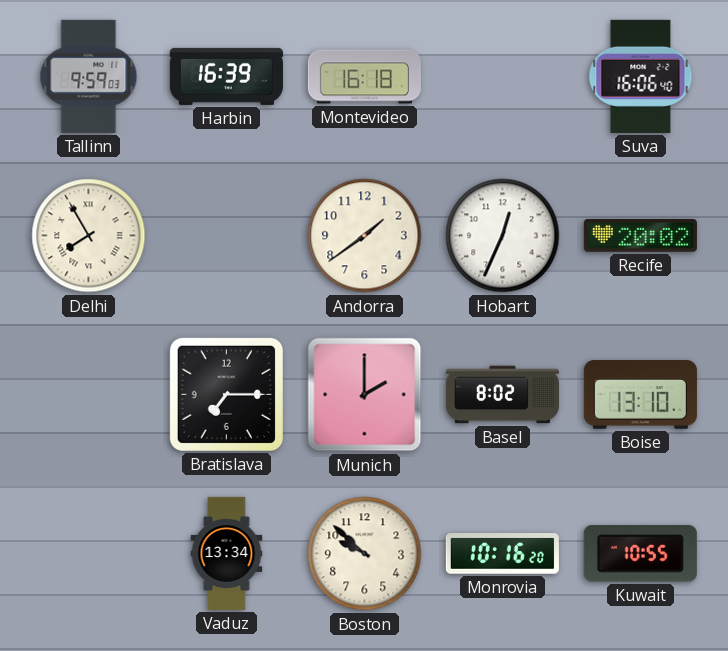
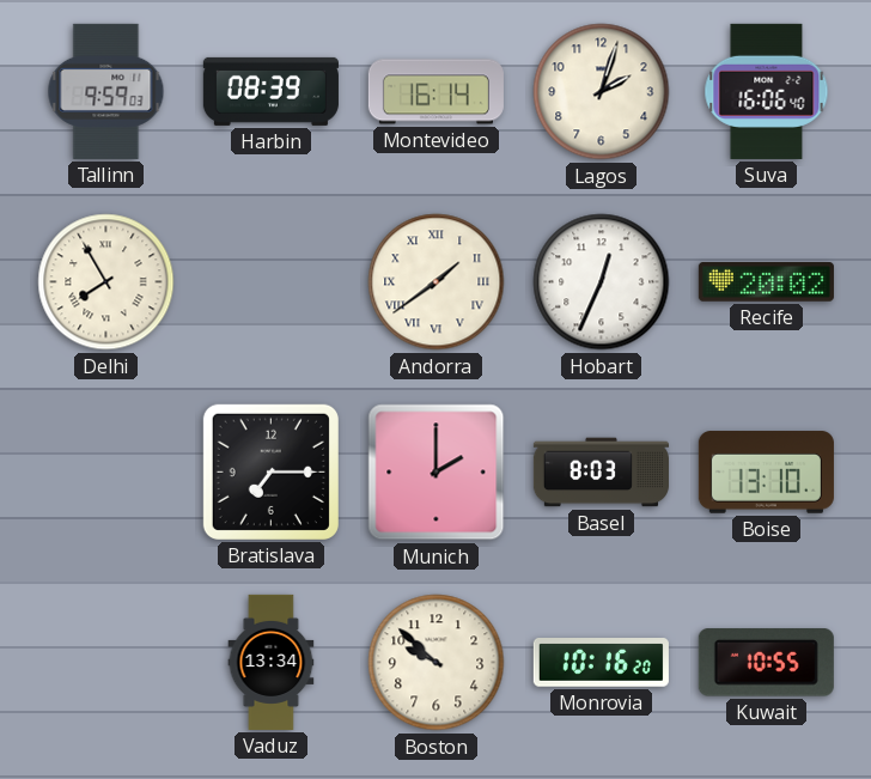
Harbin: 16:39 -> 08:39
Montevideo: 16:18 -> 16:14
Lagos: none -> 2:03
Andorra numerals: Arabic -> Roman
Basel: 8:02 -> 8:03
